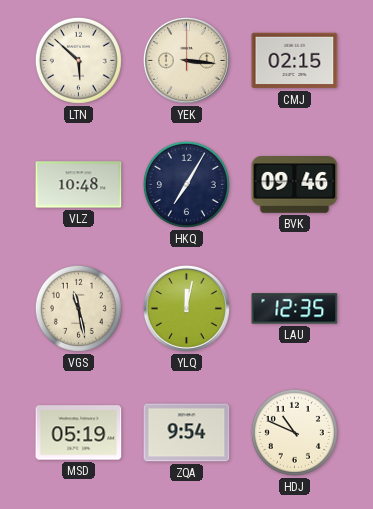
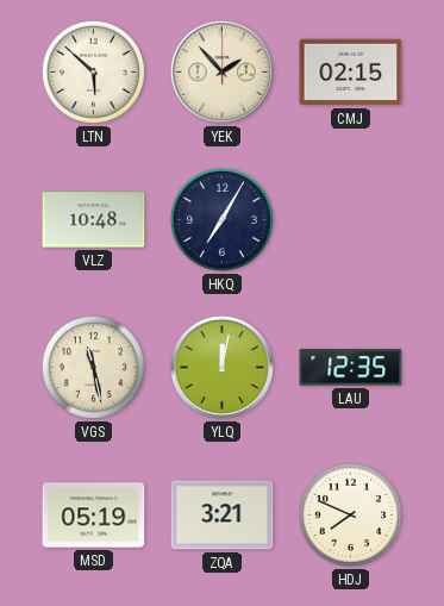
YEK: 3:16 -> 1:53
BVK: 09:46 -> none
ZQA: 9:54 -> 3:21
HDJ: 10:49 -> 7:49
